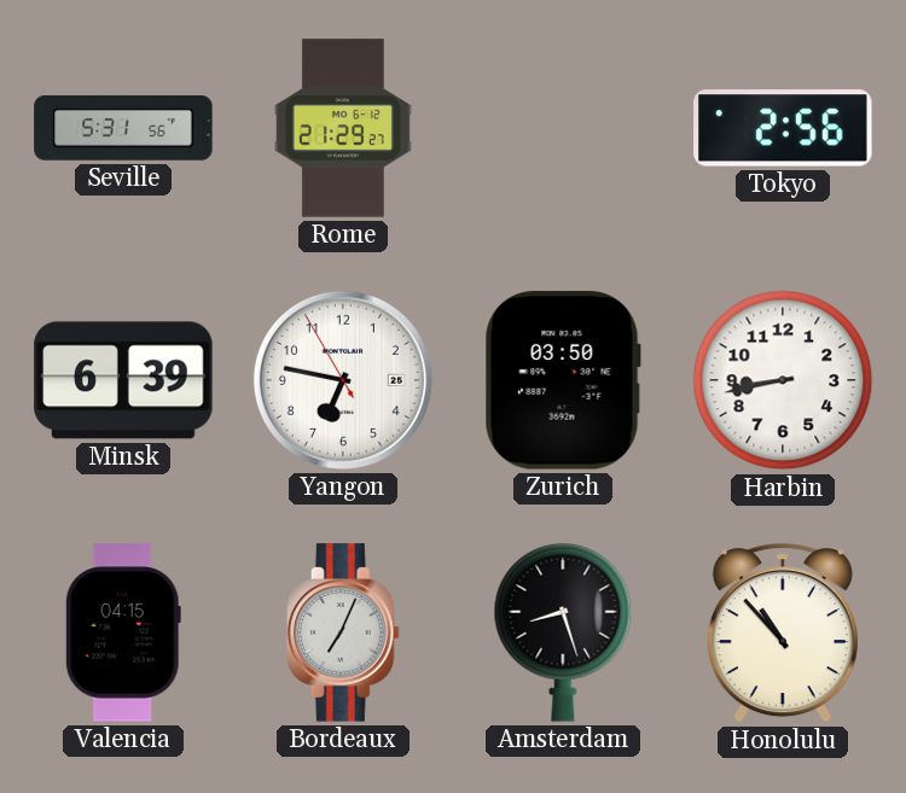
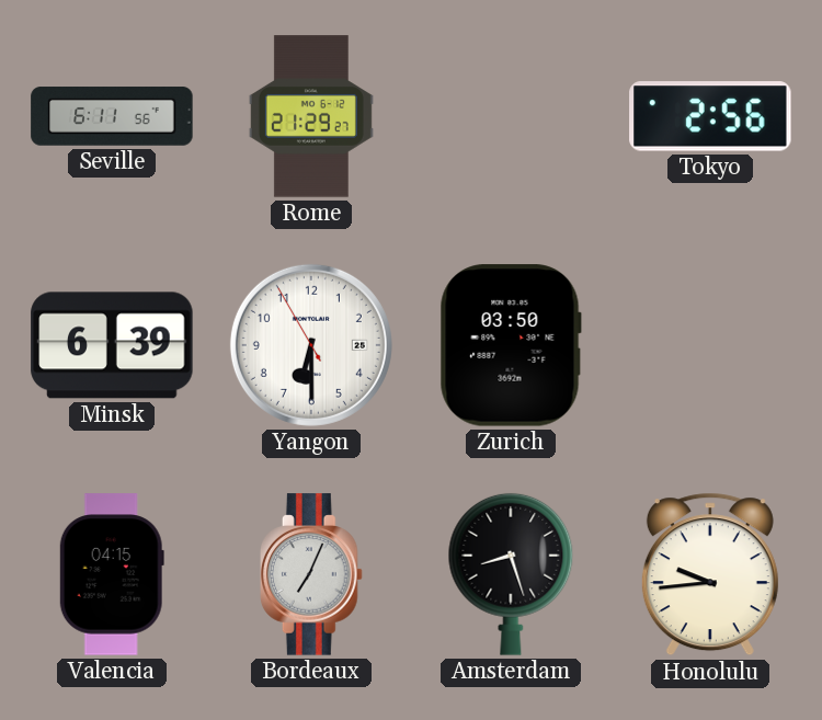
Seville: 5:31 -> 6:11
Yangon: 6:46 -> 6:29
Harbin: 8:43 -> none
Honolulu: 10:53 -> 9:44
